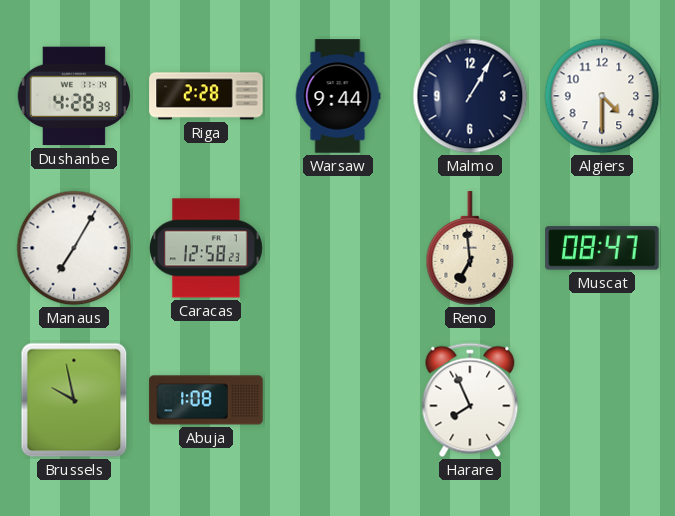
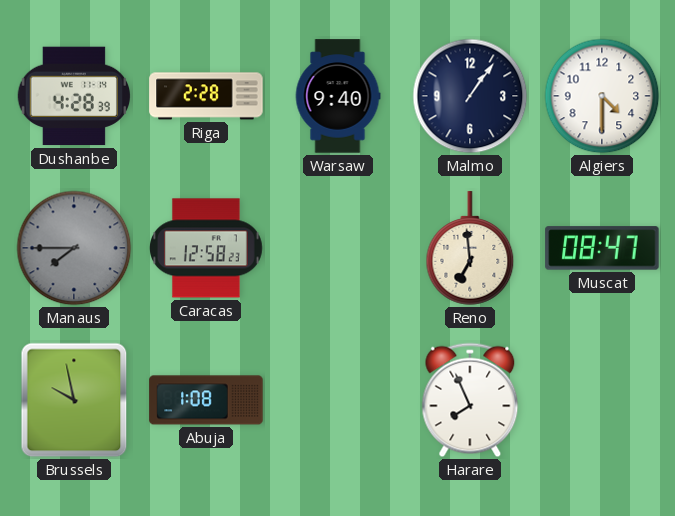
Warsaw: 9:44 -> 9:40
Malmo: 1:05 -> 1:06
Manaus: 7:05 -> 7:45
Manaus dial: white -> grey
